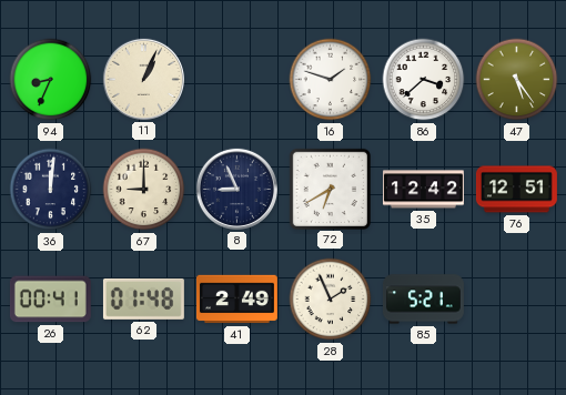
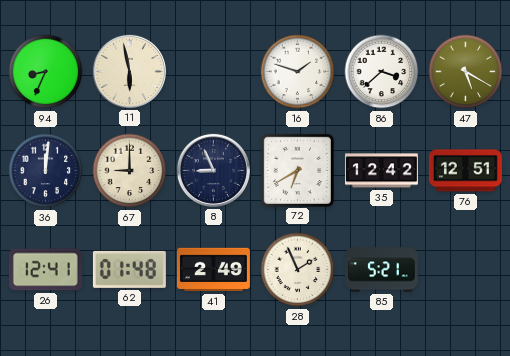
11: 1:04 -> 5:58
47: 5:24 -> 5:20
26: 00:41 -> 12:41
